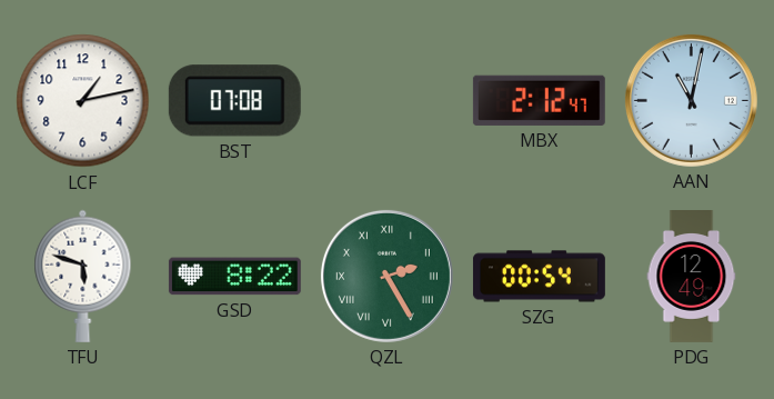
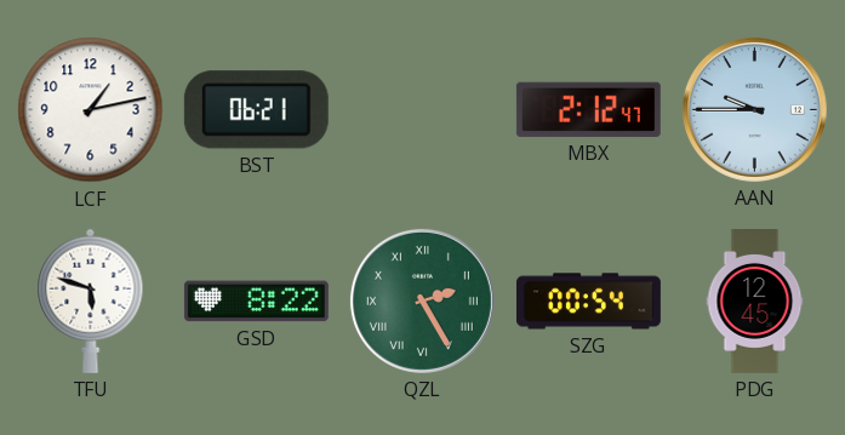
BST: 07:08 -> 06:21
AAN: 11:02 -> 9:45
PDG: 12:49 -> 12:45
